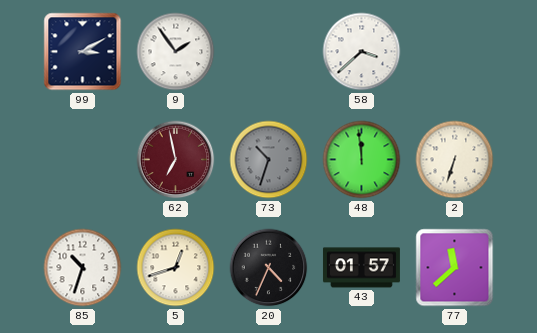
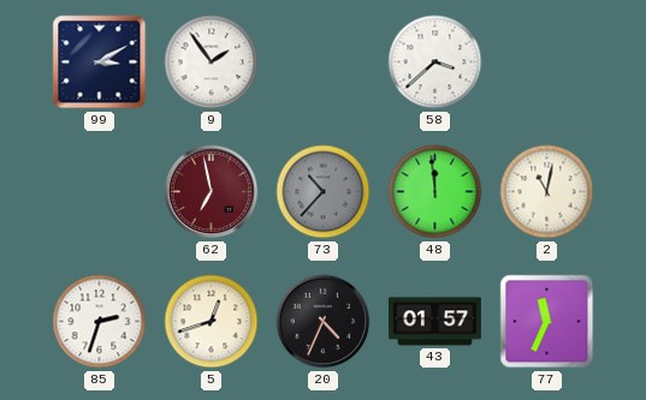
73: 10:33 -> 10:37
2: 6:33 -> 11:02
85: 10:33 -> 2:33
77: 11:38 -> 11:34
